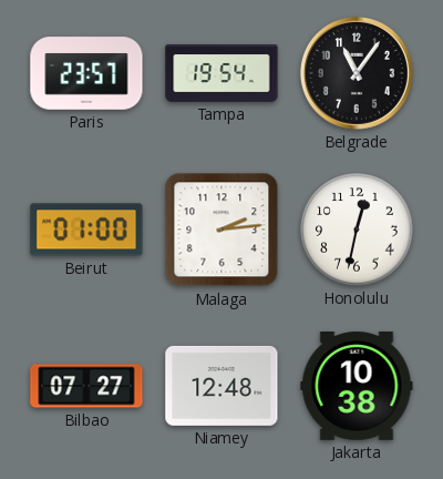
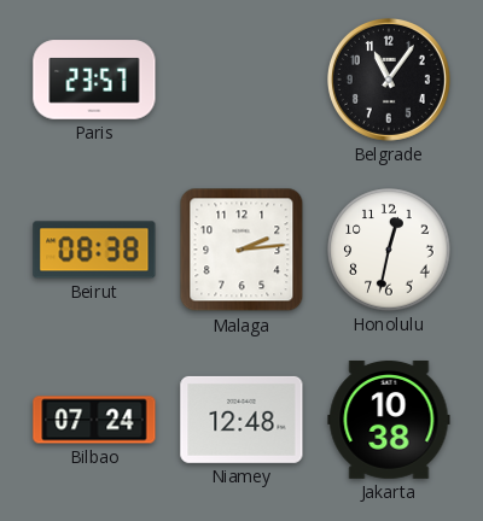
Tampa: 19:54 -> none
Beirut: 01:00 -> 08:38
Bilbao: 07:27 -> 07:24
